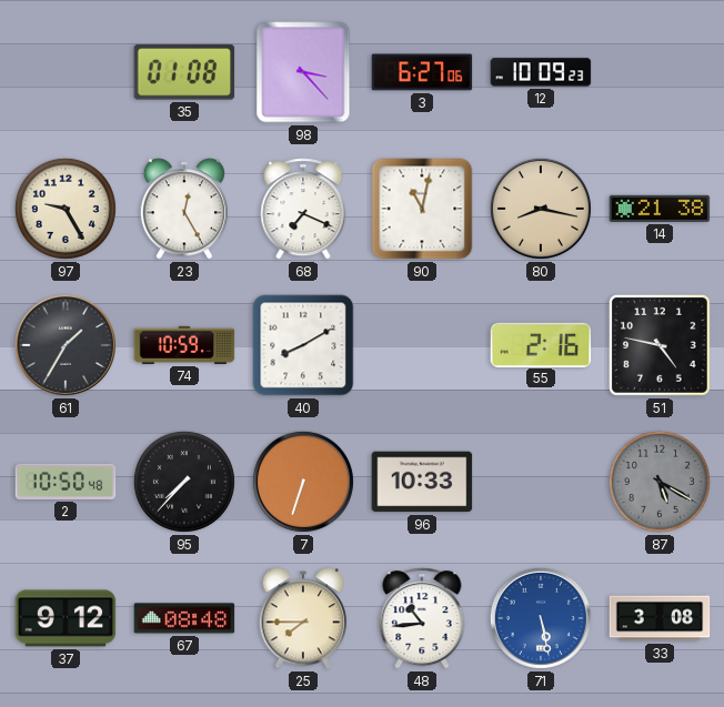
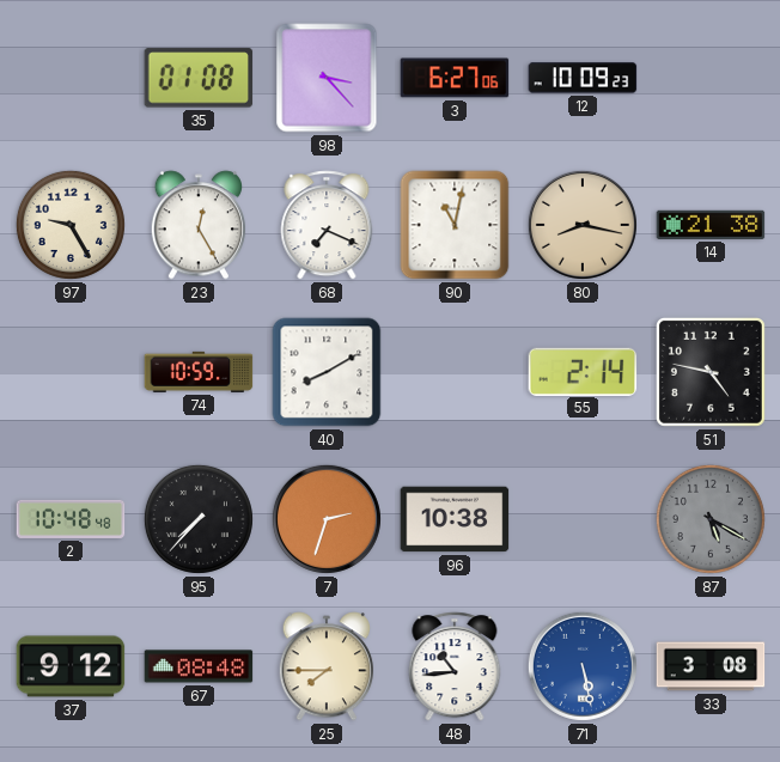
61: 1:35 -> none
55: 2:16 -> 2:14
2: 10:50 -> 10:48
7: 6:33 -> 2:33
96: 10:33 -> 10:38
